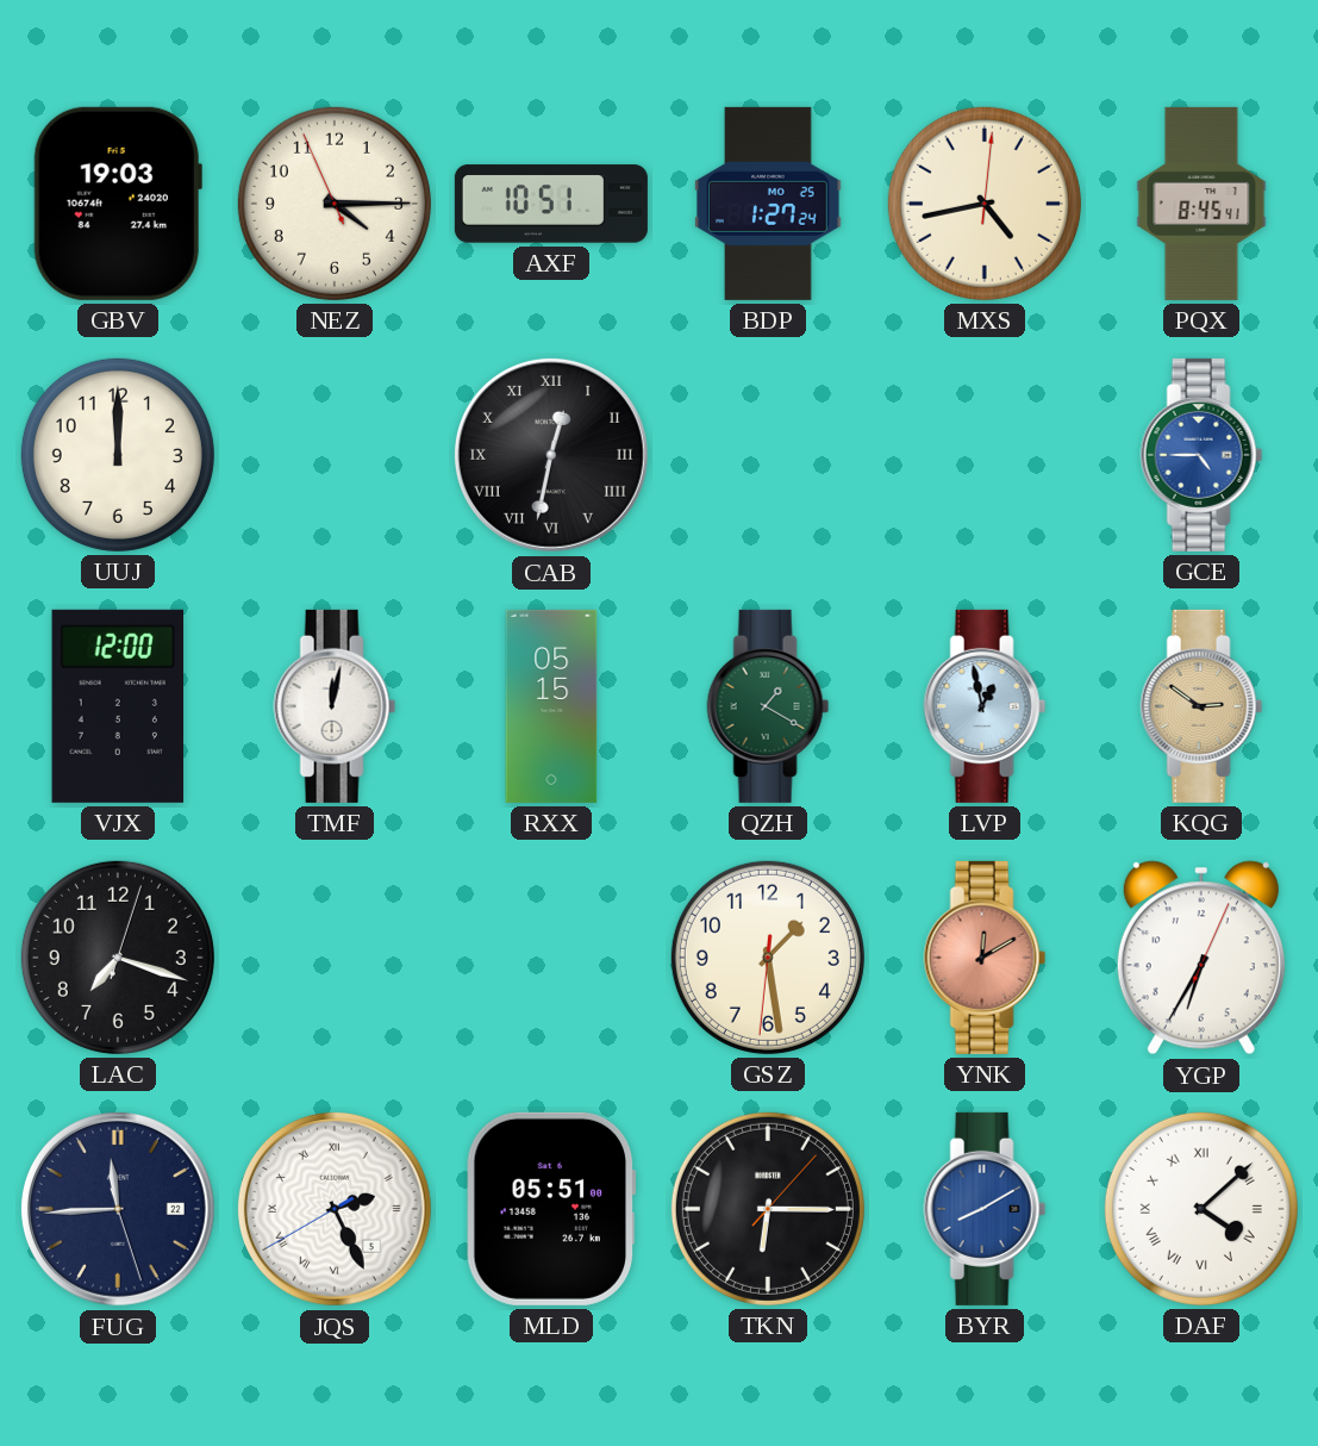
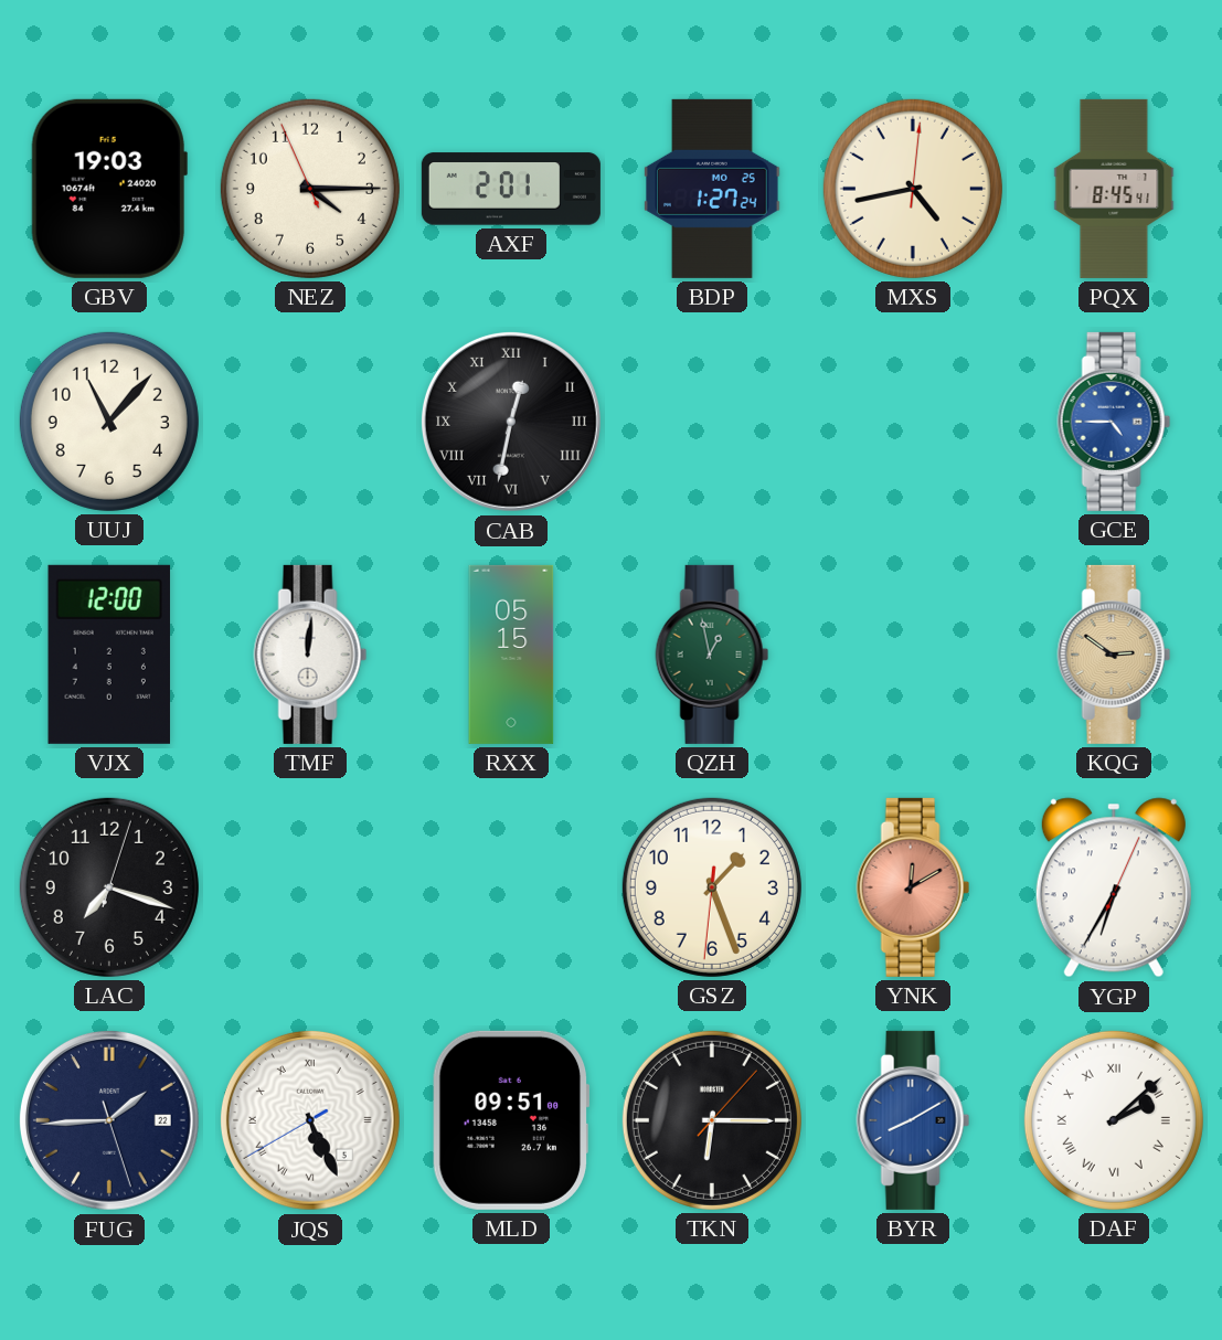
AXF: 10:51 -> 2:01
UUJ: 12:00 -> 11:07
TMF: 12:02 -> 12:01
QZH: 1:20 -> 12:58
LVP: 12:58 -> none
GSZ: 1:28 -> 1:26
FUG: 11:44 -> 1:44
JQS: 2:25 -> 5:25
MLD: 05:51 -> 09:51
DAF: 4:08 -> 2:08
